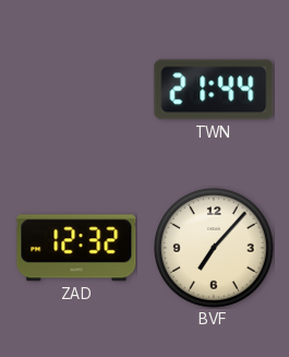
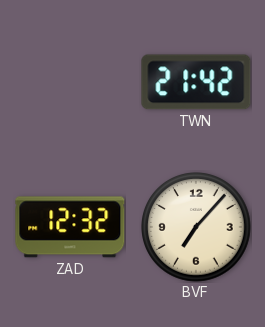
TWN: 21:44 -> 21:42
